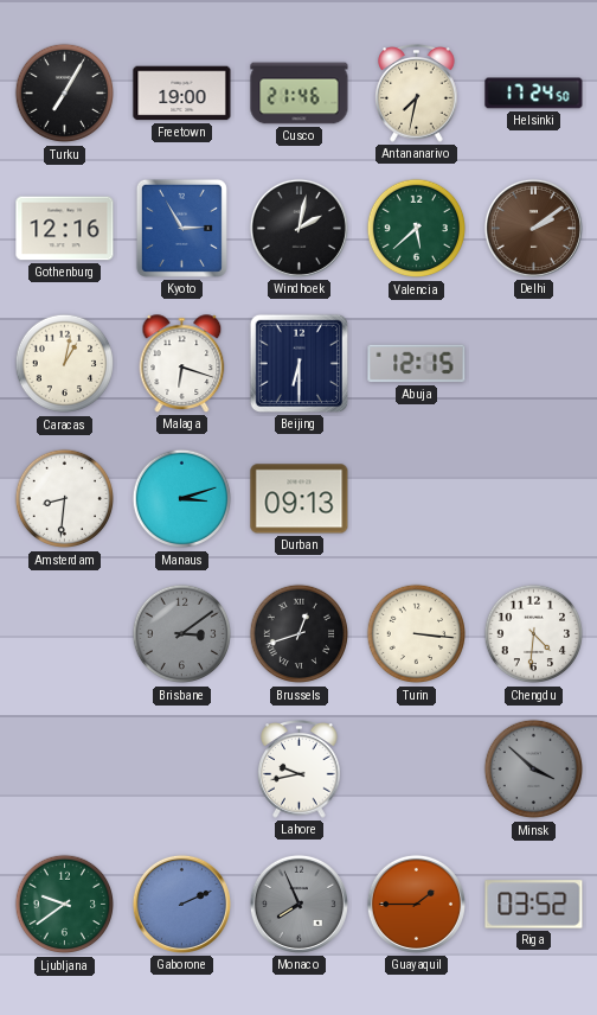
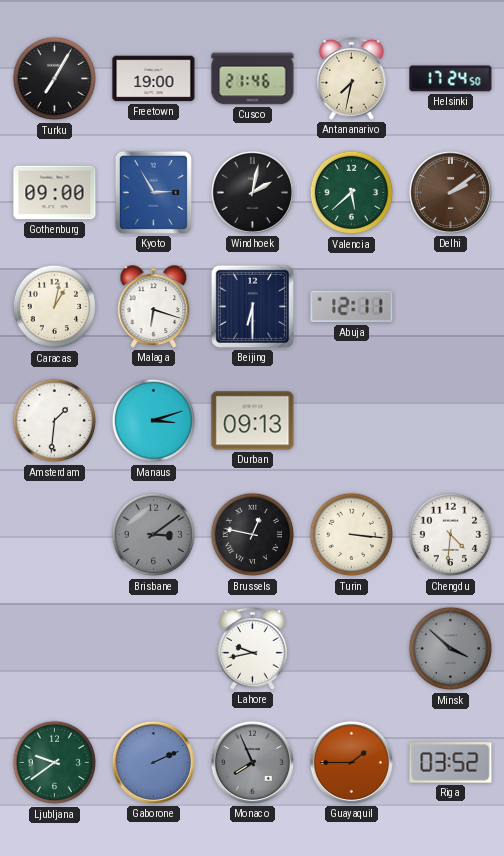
Gothenburg: 12:16 -> 09:00
Abuja: 12:15 -> 12:11
Amsterdam: 8:31 -> 1:31
Brussels: 12:42 -> 12:47
